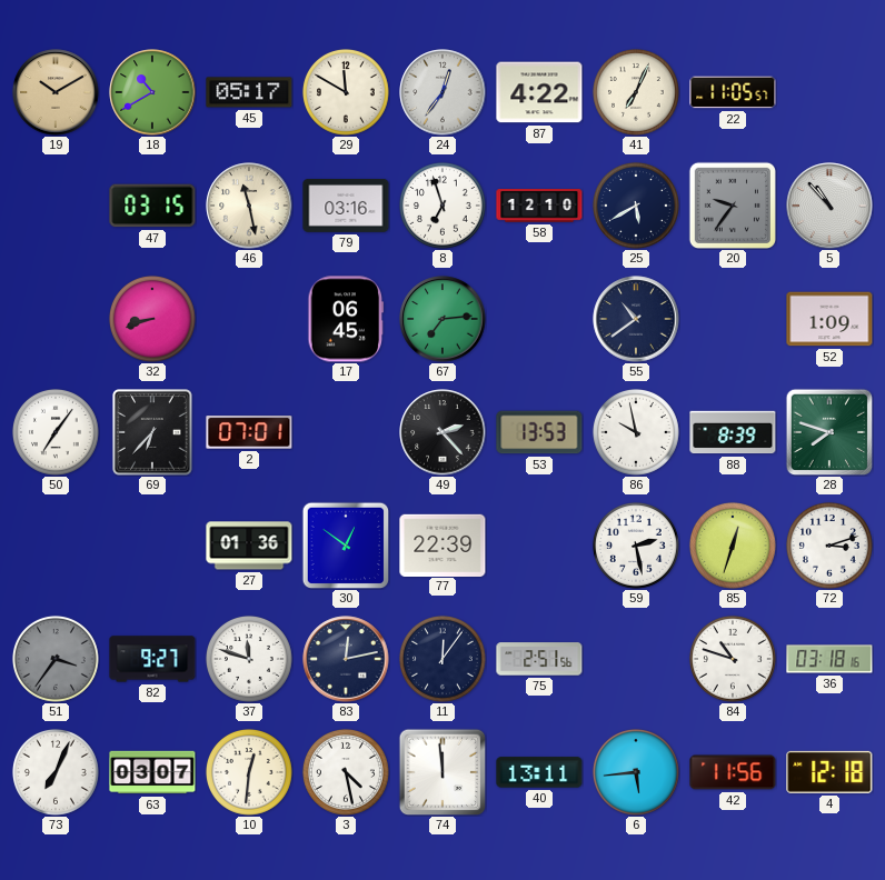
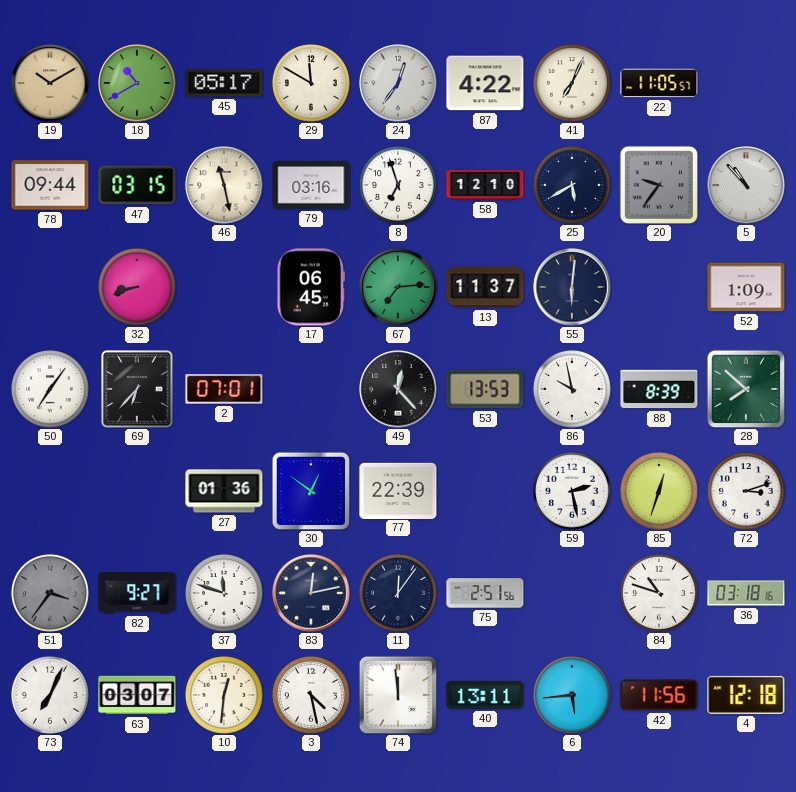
78: none -> 09:44
13: none -> 11:37
55: 10:39 -> 6:01
49: 2:23 -> 12:23
28: 7:48 -> 7:52
